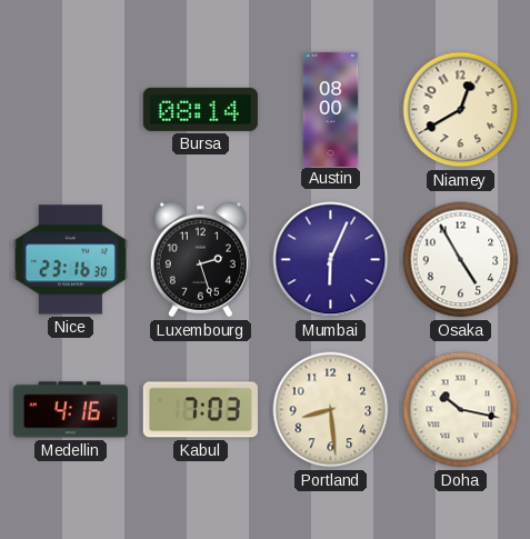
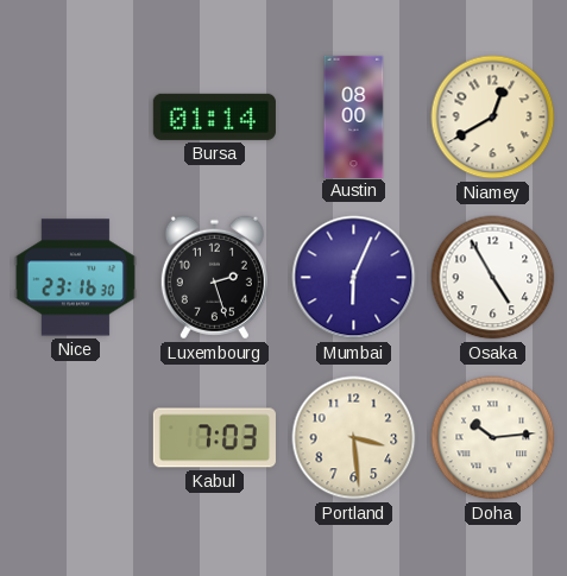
Bursa: 08:14 -> 01:14
Medellin: 4:16 -> none
Portland: 8:29 -> 3:29
Doha: 10:17 -> 10:14
